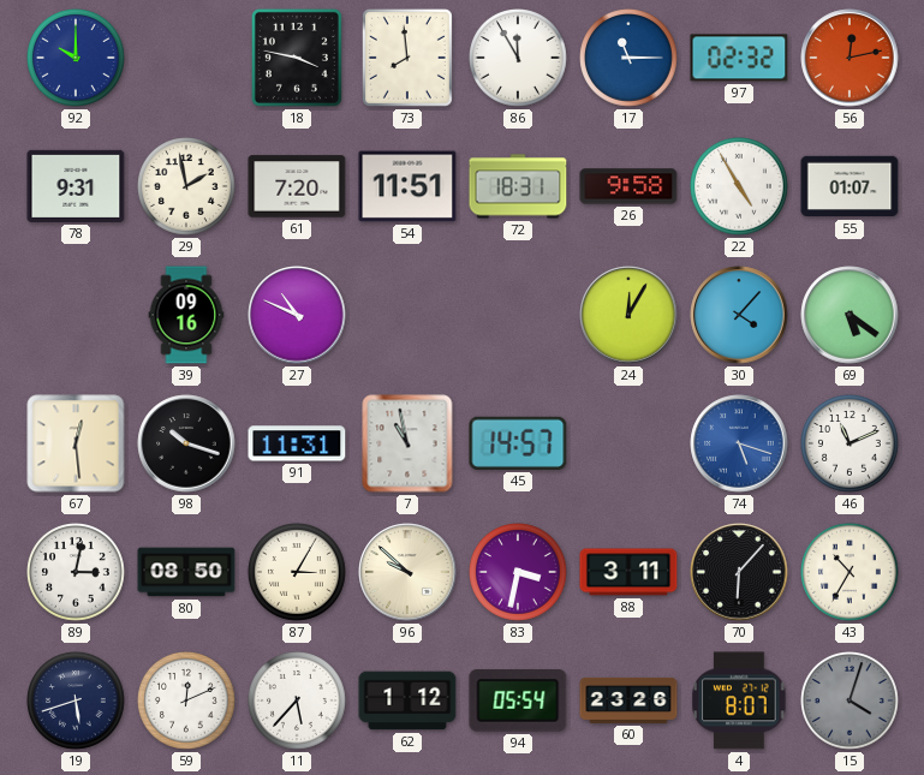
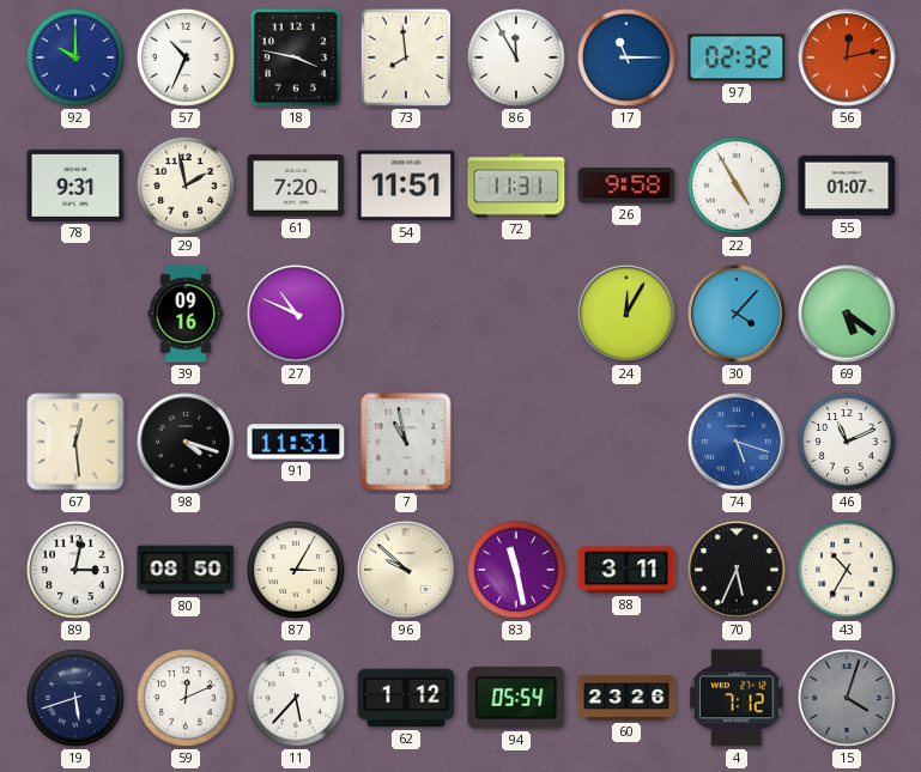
57: none -> 10:34
72: 18:31 -> 11:31
98: 10:18 -> 4:18
45: 14:57 -> none
83: 3:32 -> 11:28
70: 6:07 -> 5:34
4: 8:07 -> 7:12
